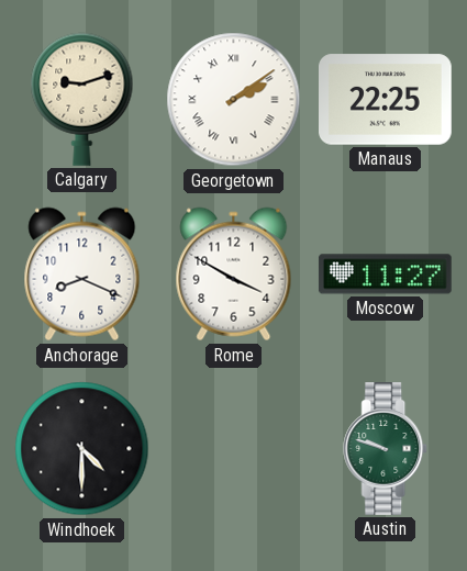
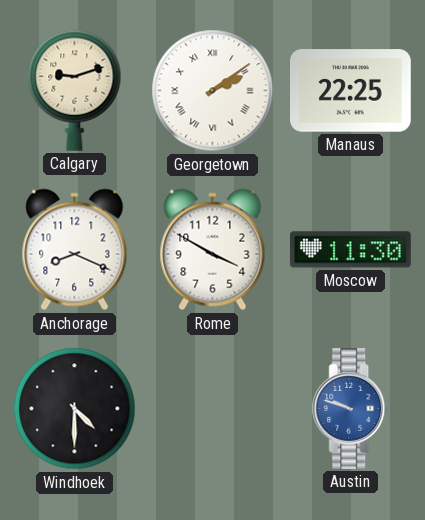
Moscow: 11:27 -> 11:30
Austin dial: green -> blue
